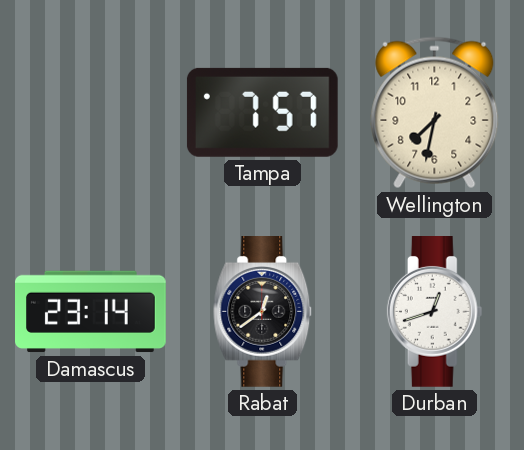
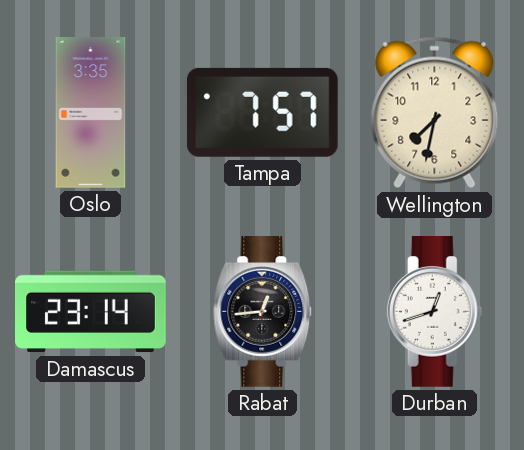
Oslo: none -> 3:35
Rabat: 12:39 -> 12:44
